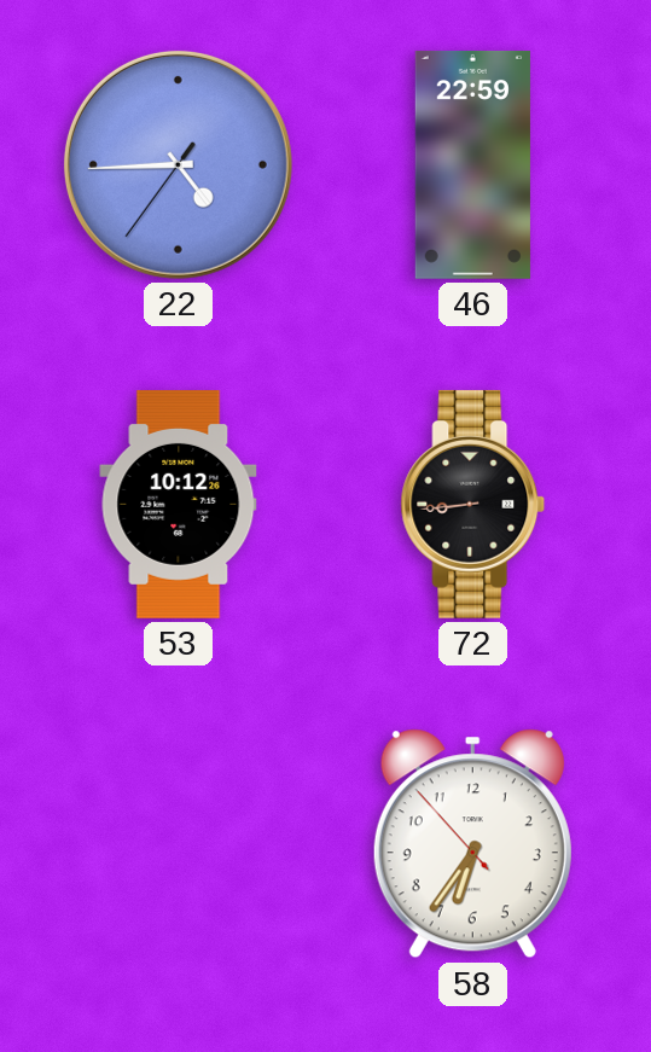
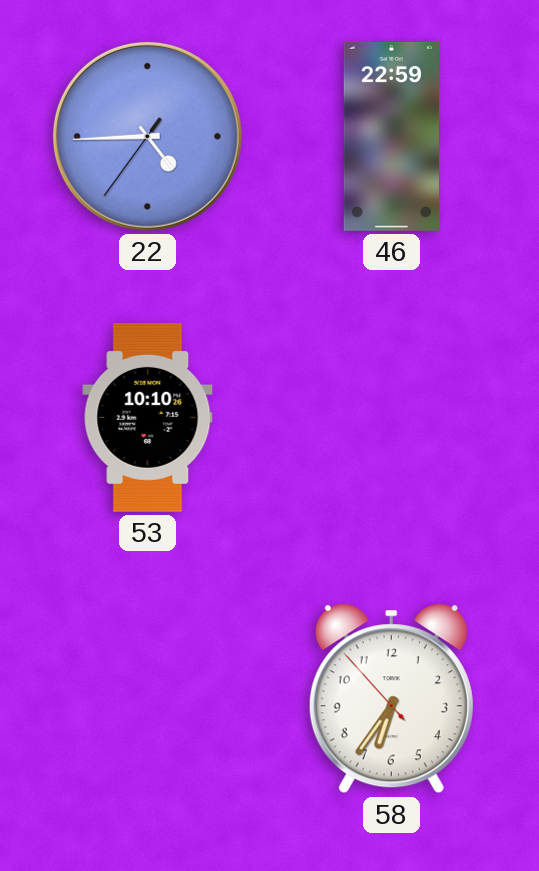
53: 10:12 -> 10:10
72: 8:44 -> none
